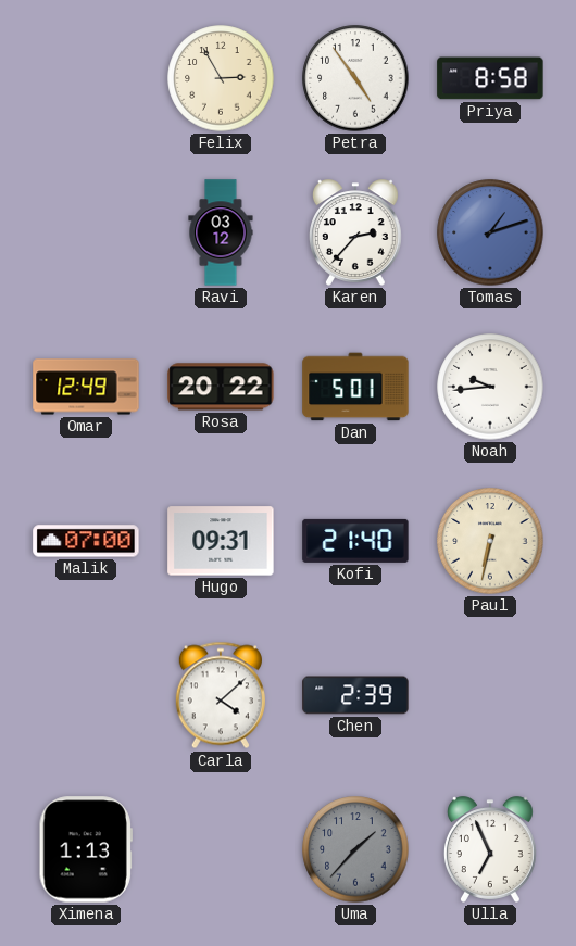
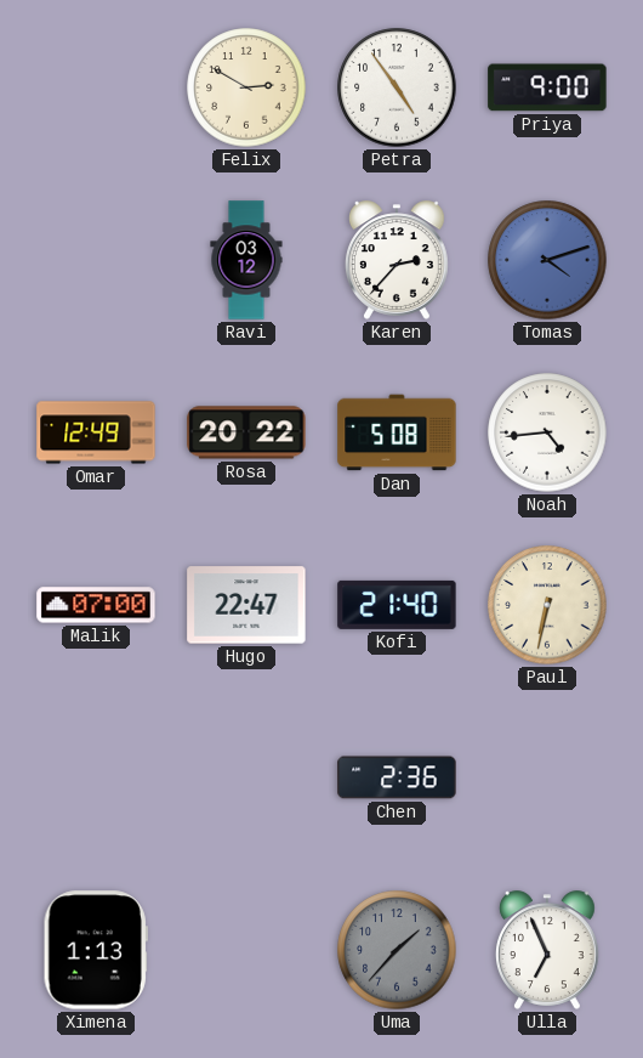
Felix: 2:55 -> 2:50
Priya: 8:58 -> 9:00
Tomas: 1:12 -> 4:12
Dan: 5:01 -> 5:08
Noah: 9:44 -> 4:44
Hugo: 09:31 -> 22:47
Carla: 4:08 -> none
Chen: 2:39 -> 2:36
